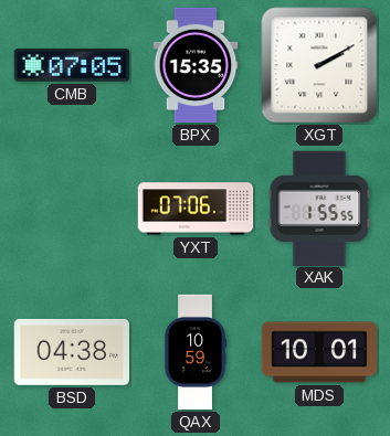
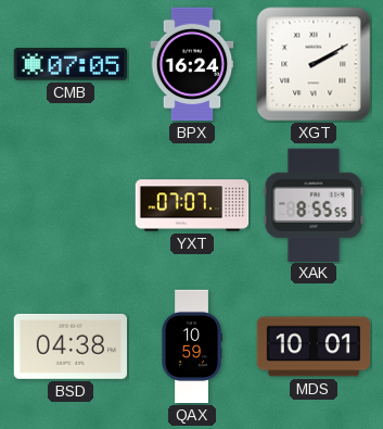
BPX: 15:35 -> 16:24
YXT: 07:06 -> 07:07
XAK: 1:55 -> 8:55
